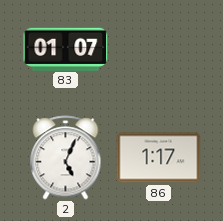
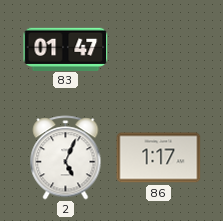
83: 01:07 -> 01:47
